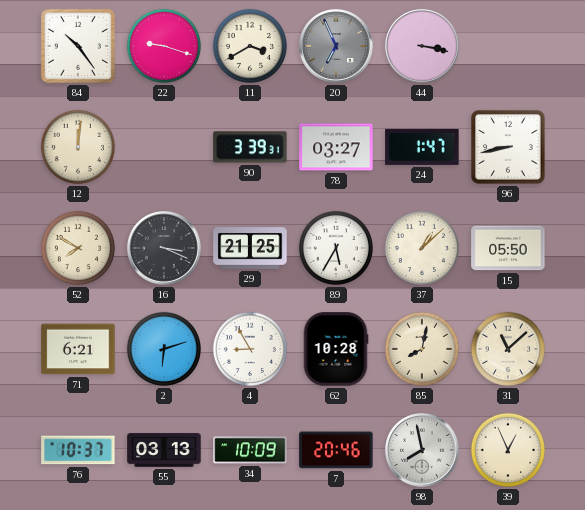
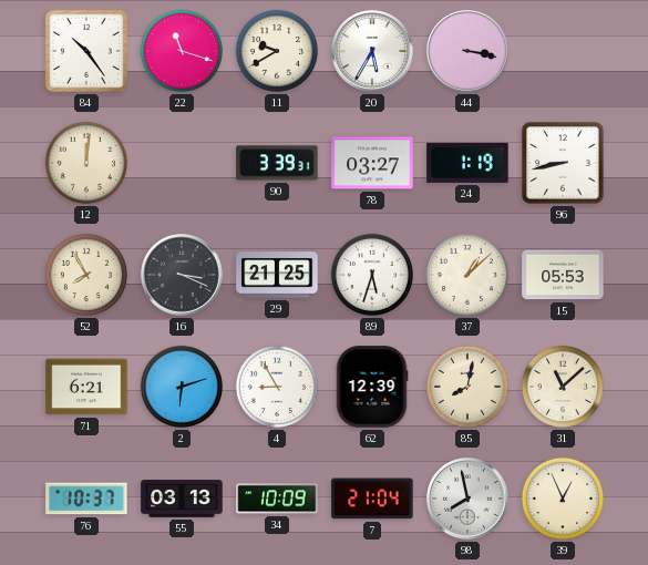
22: 9:18 -> 11:18
11: 3:40 -> 9:40
20: 6:56 -> 5:35
20 dial: grey -> white
24: 1:47 -> 1:19
52: 7:50 -> 7:55
89: 5:35 -> 5:33
15: 05:50 -> 05:53
62: 10:28 -> 12:39
7: 20:46 -> 21:04
